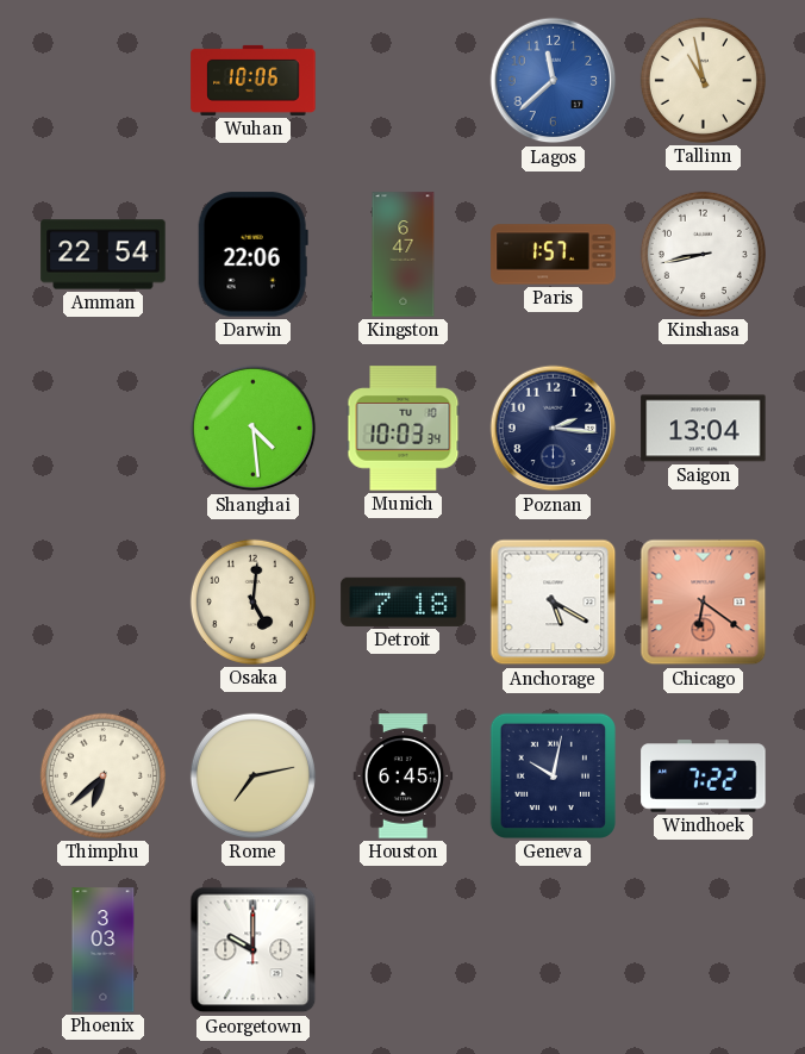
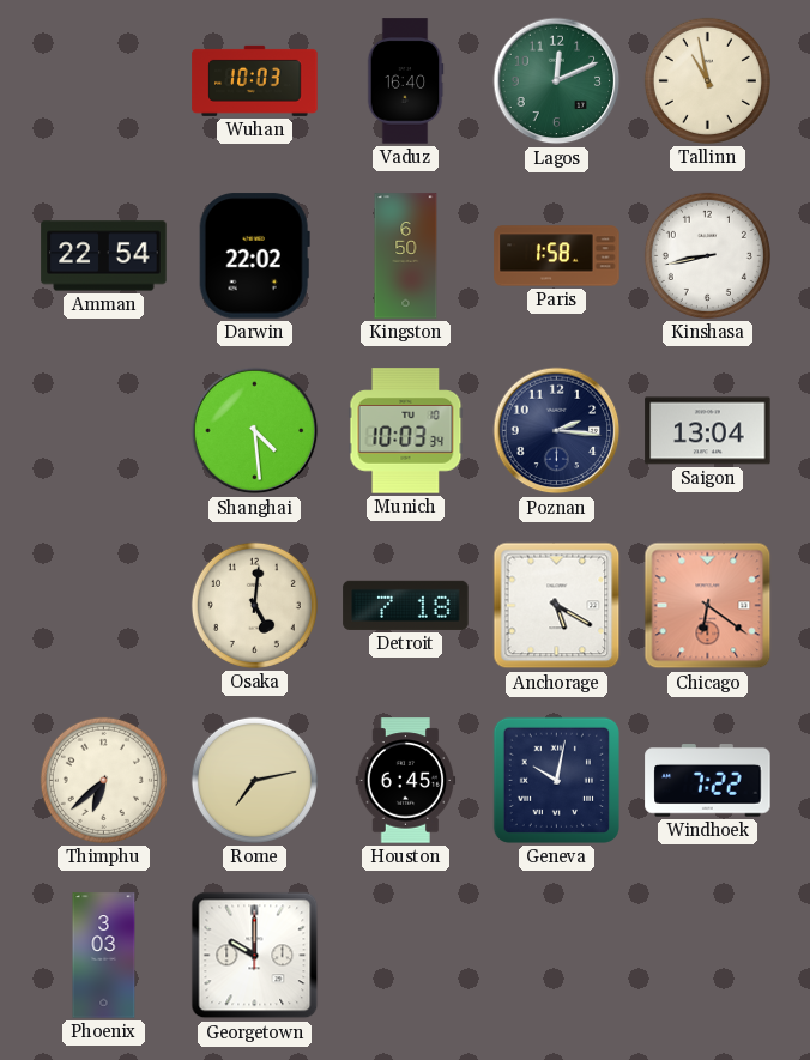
Wuhan: 10:06 -> 10:03
Vaduz: none -> 16:40
Lagos: 11:38 -> 12:11
Lagos dial: blue -> green
Darwin: 22:06 -> 22:02
Kingston: 6:47 -> 6:50
Paris: 1:57 -> 1:58
